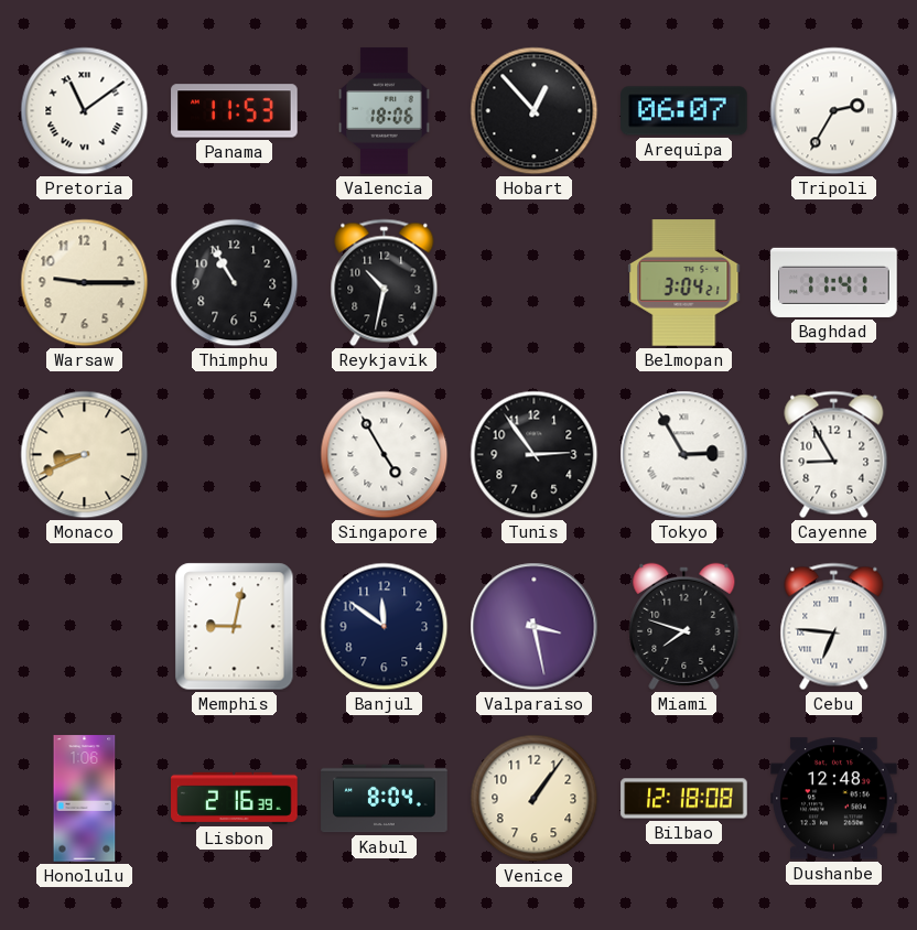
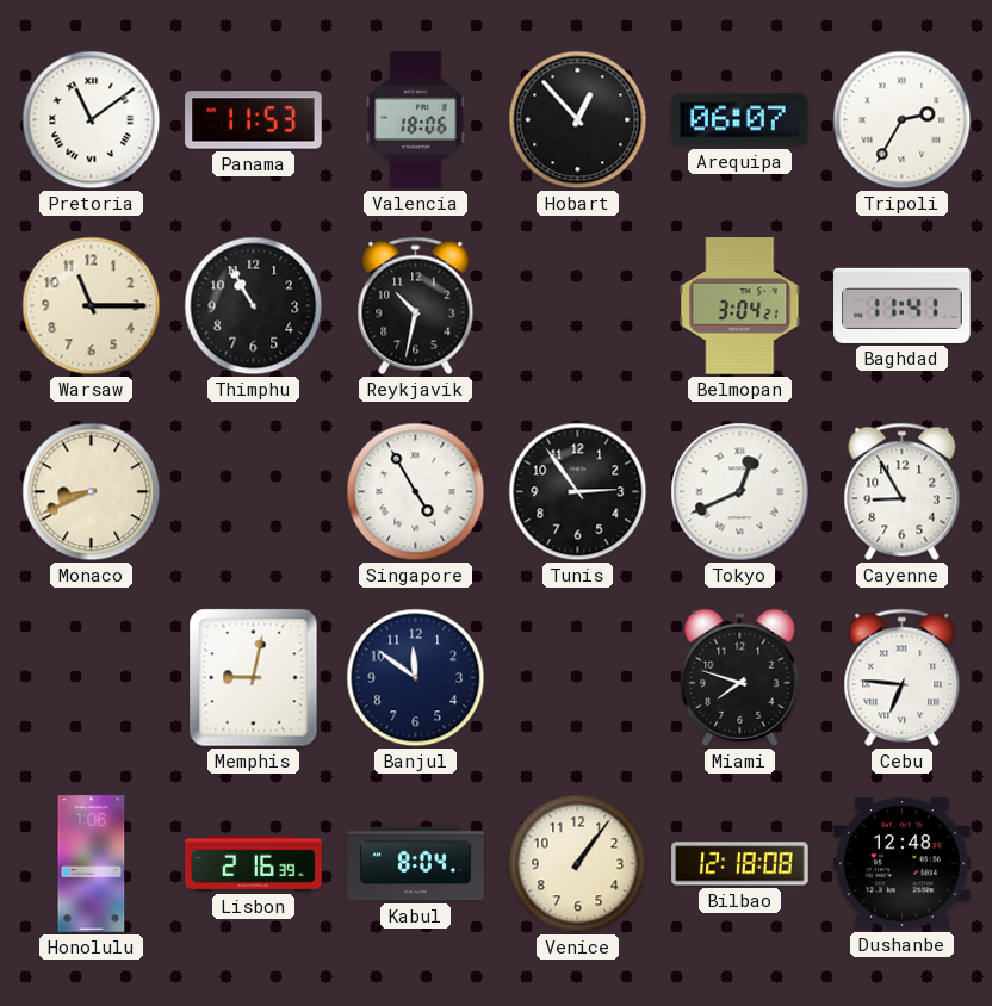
Warsaw: 9:15 -> 11:15
Tokyo: 2:55 -> 12:41
Valparaiso: 3:28 -> none
